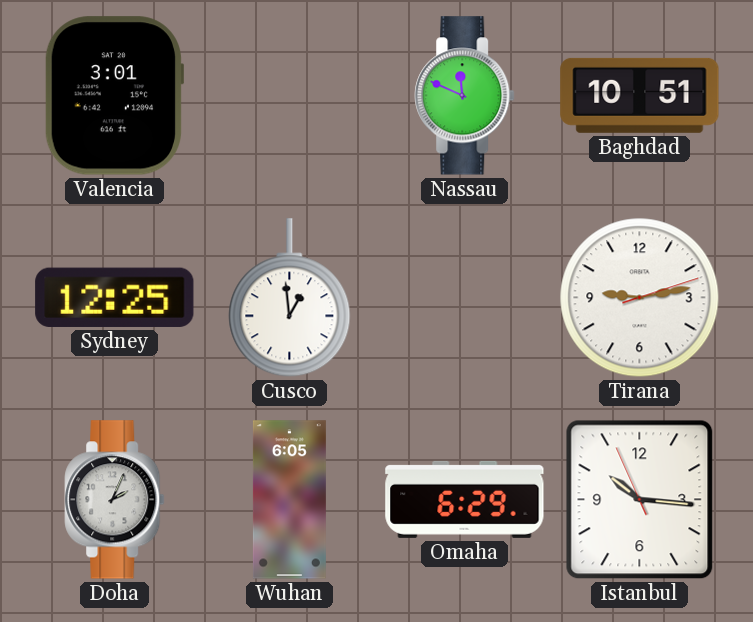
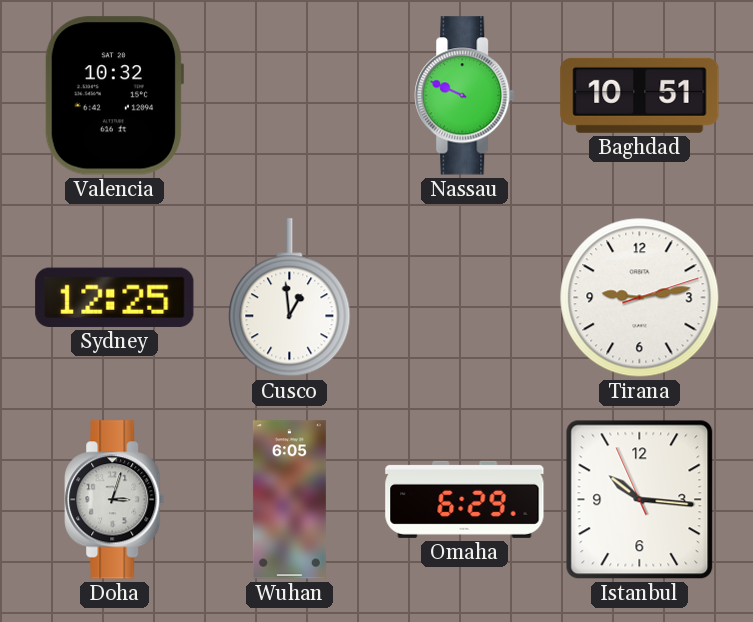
Valencia: 3:01 -> 10:32
Nassau: 11:49 -> 9:49
Doha: 2:04 -> 3:03
